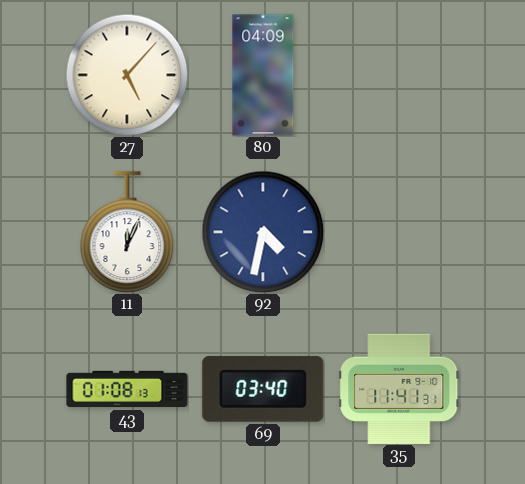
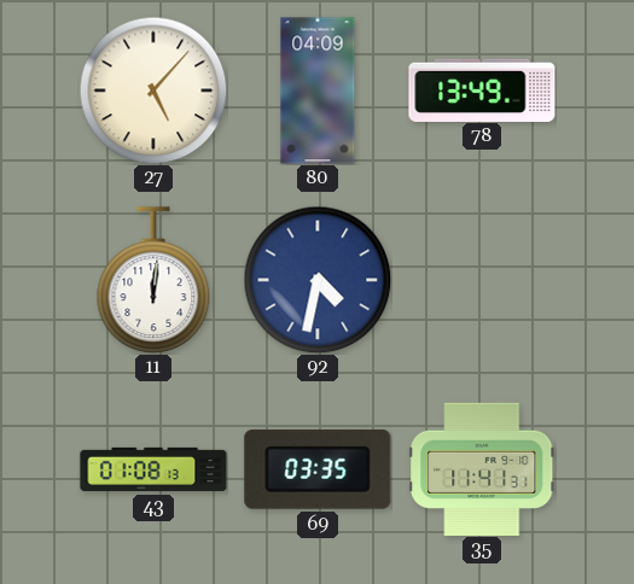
78: none -> 13:49
11: 12:04 -> 12:01
69: 03:40 -> 03:35
